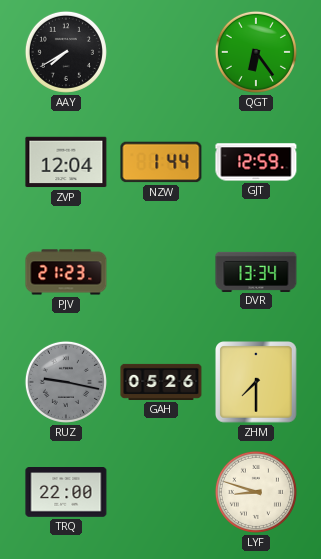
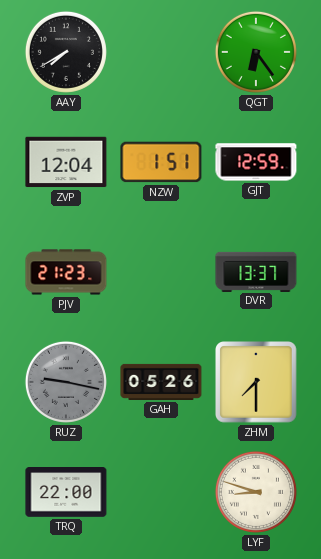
NZW: 1:44 -> 1:51
DVR: 13:34 -> 13:37
